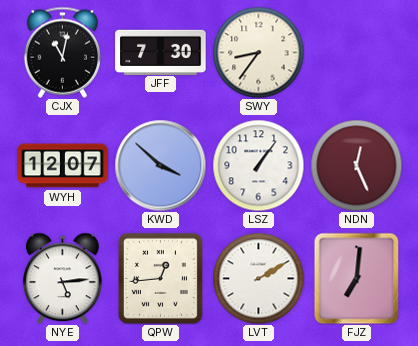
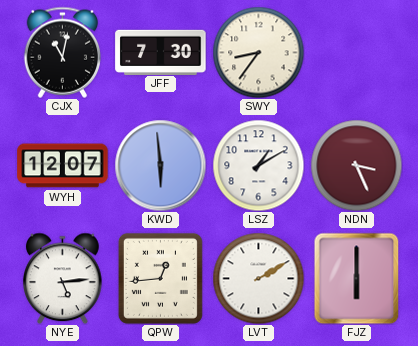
KWD: 3:52 -> 5:59
LSZ: 1:06 -> 1:10
NDN: 12:26 -> 3:26
FJZ: 7:01 -> 6:00
